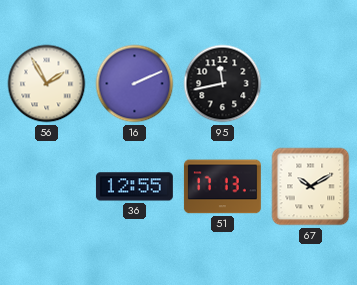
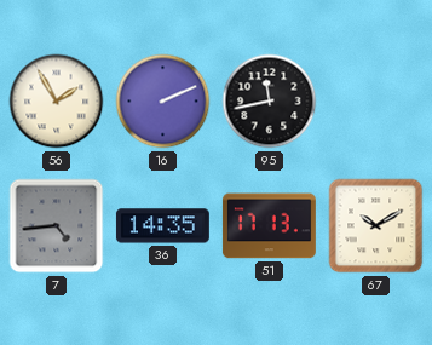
7: none -> 4:44
36: 12:55 -> 14:35
